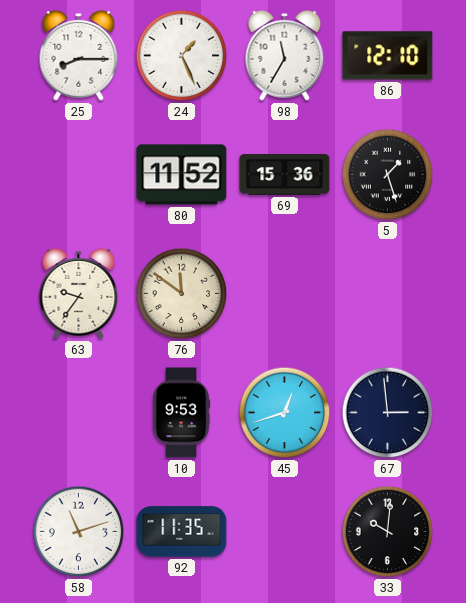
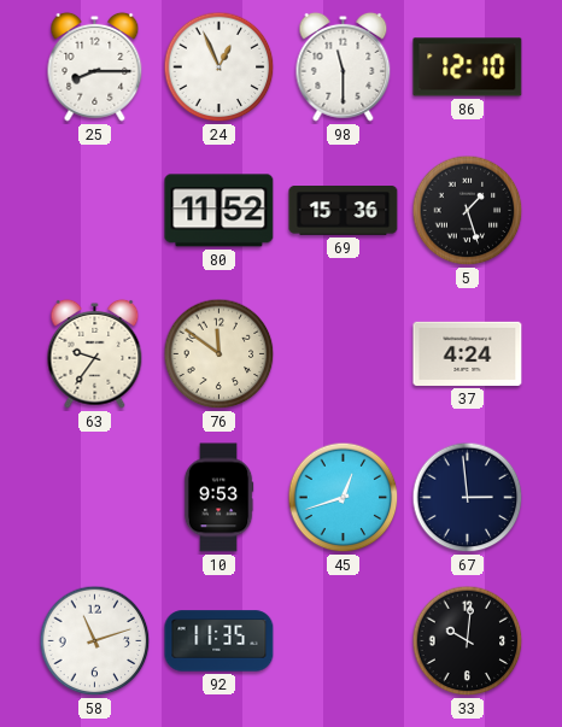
24: 1:26 -> 12:56
98: 11:35 -> 11:30
37: none -> 4:24
